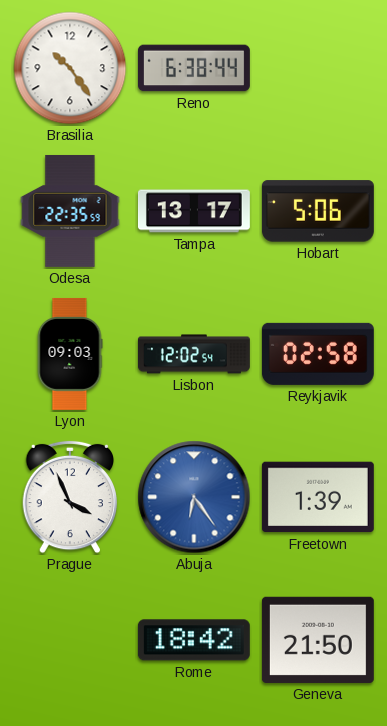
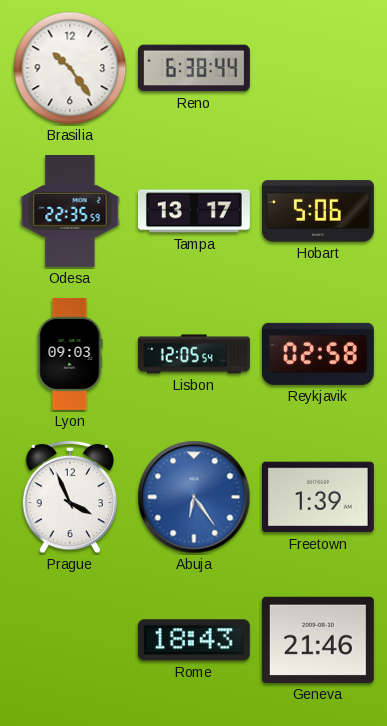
Lisbon: 12:02 -> 12:05
Rome: 18:42 -> 18:43
Geneva: 21:50 -> 21:46
